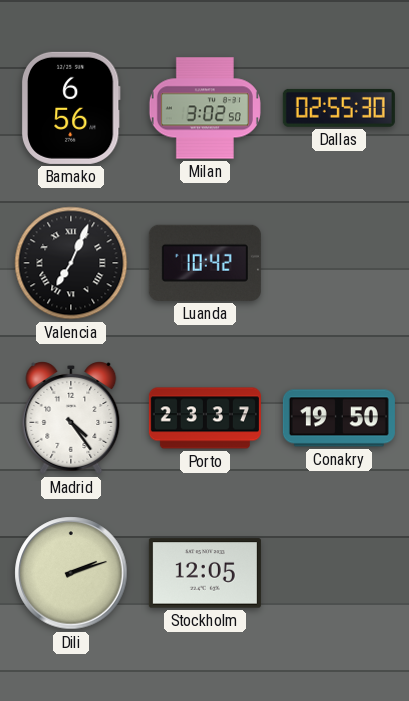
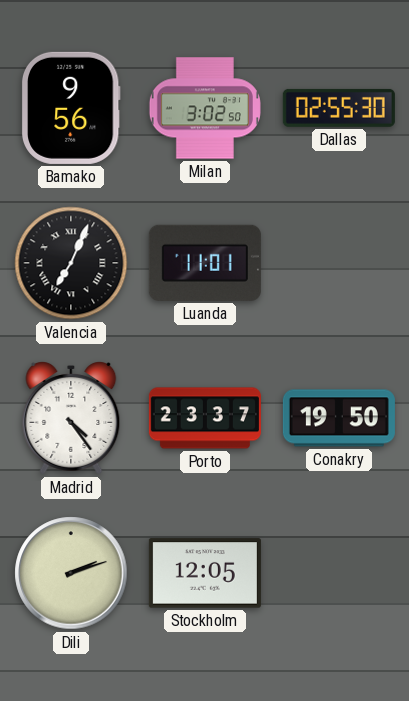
Bamako: 6:56 -> 9:56
Luanda: 10:42 -> 11:01
